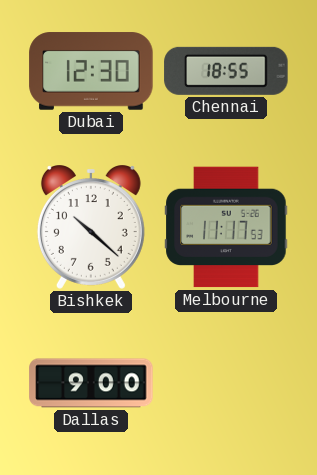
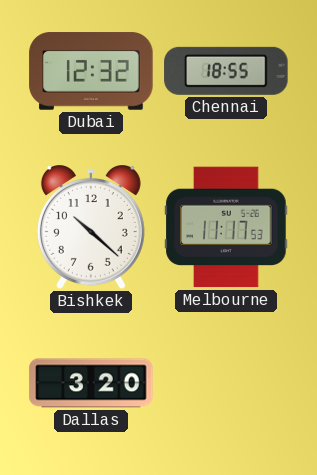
Dubai: 12:30 -> 12:32
Dallas: 9:00 -> 3:20
